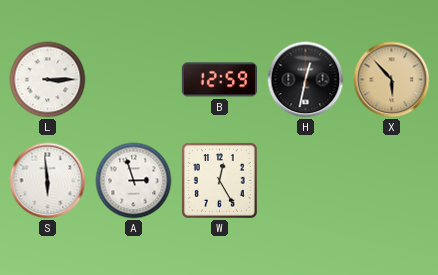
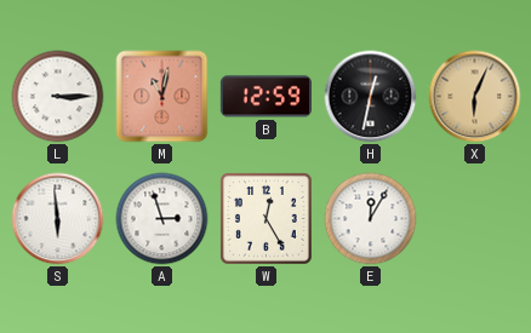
M: none -> 11:02
X: 5:53 -> 6:04
E: none -> 12:05
